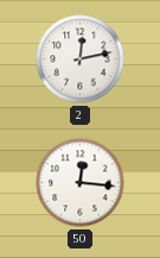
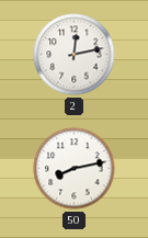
50: 12:16 -> 8:13
